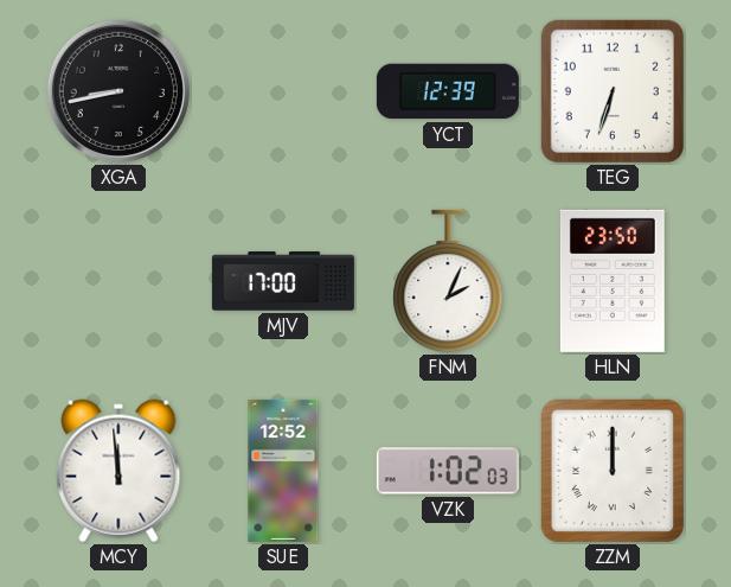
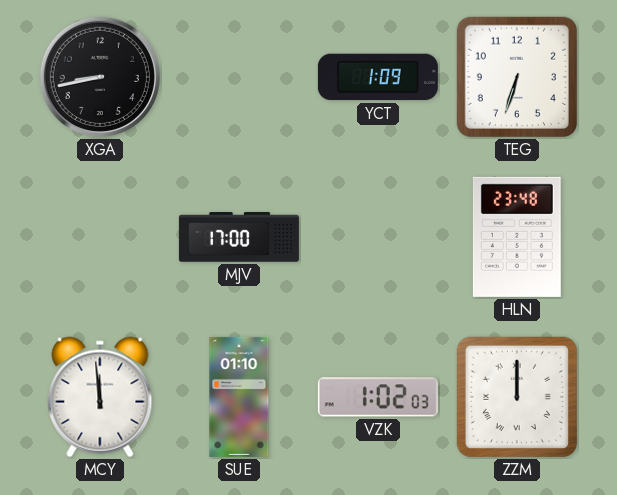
YCT: 12:39 -> 1:09
FNM: 2:04 -> none
HLN: 23:50 -> 23:48
SUE: 12:52 -> 01:10
